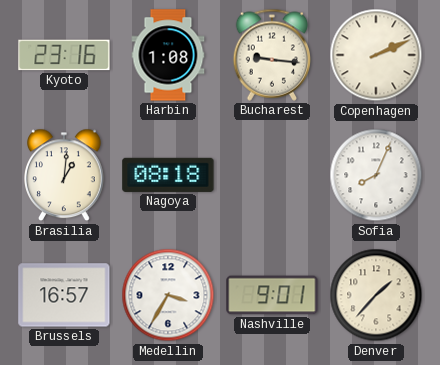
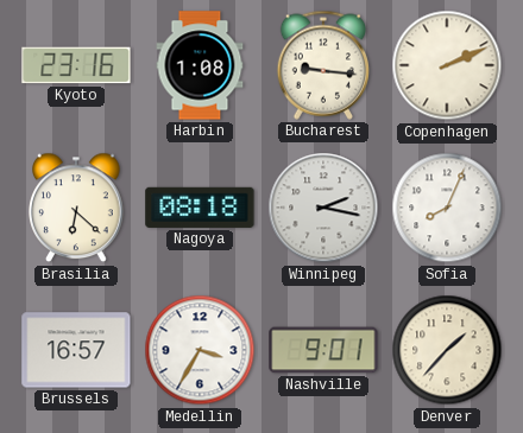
Brasilia: 1:01 -> 6:22
Winnipeg: none -> 2:17
